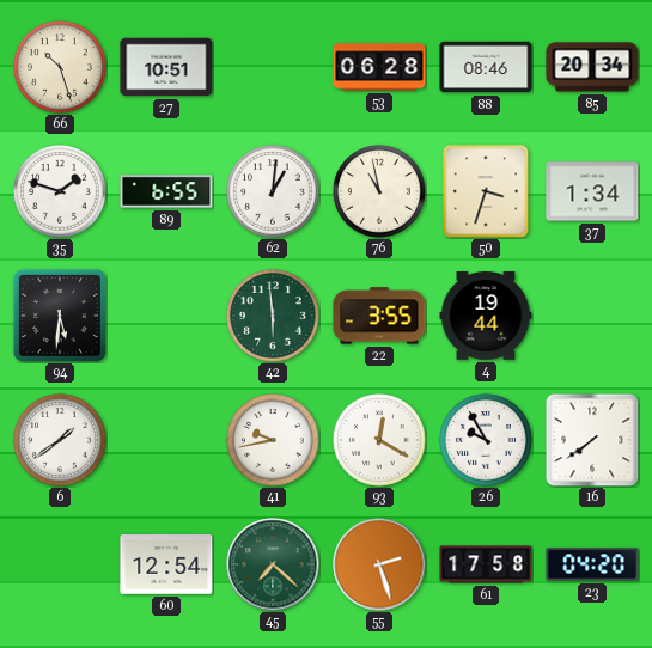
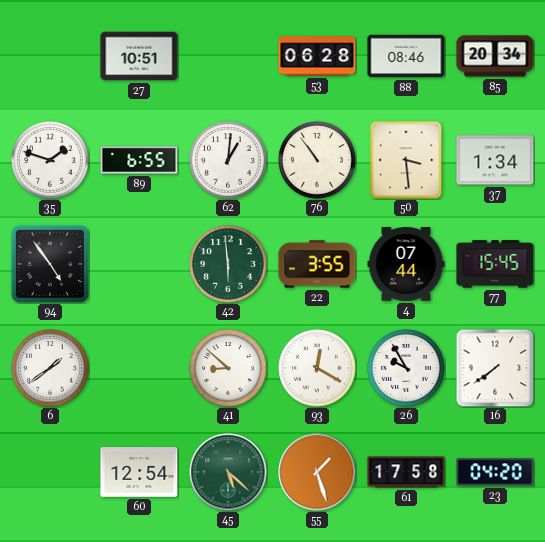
66: 10:27 -> none
76: 10:58 -> 10:54
50: 3:33 -> 3:29
94: 5:31 -> 4:54
4: 19:44 -> 07:44
77: none -> 15:45
41: 9:43 -> 8:52
45: 7:22 -> 5:22
55: 2:27 -> 1:27
